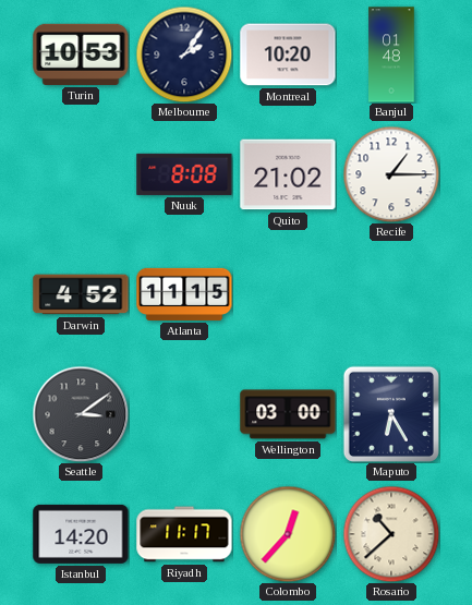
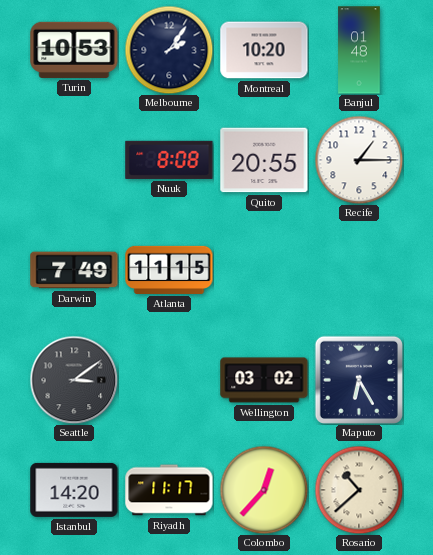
Quito: 21:02 -> 20:55
Darwin: 4:52 -> 7:49
Wellington: 03:00 -> 03:02
